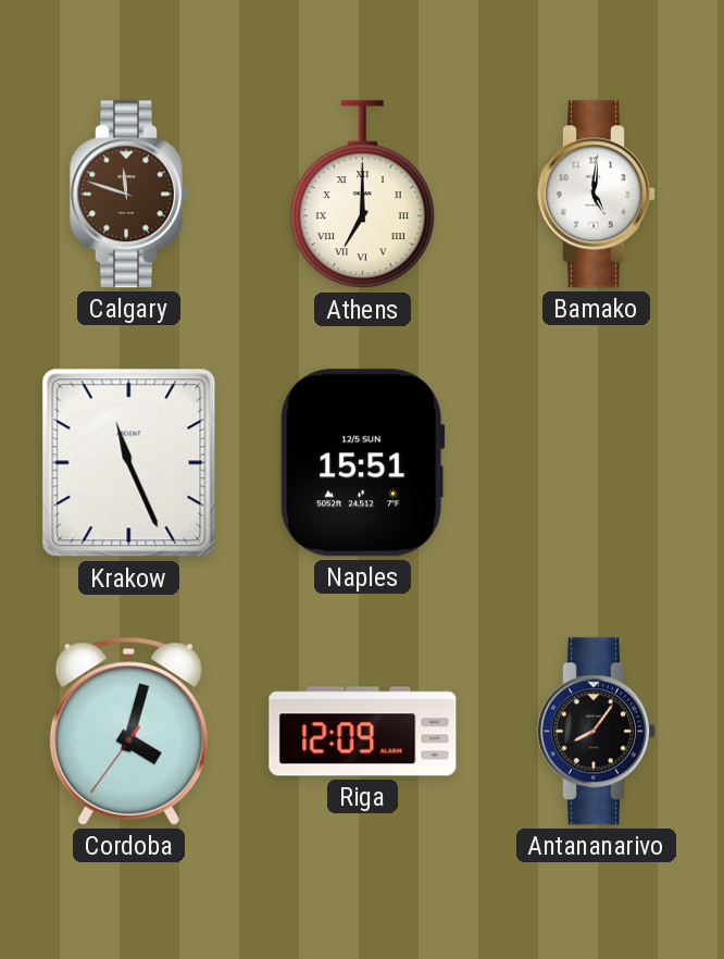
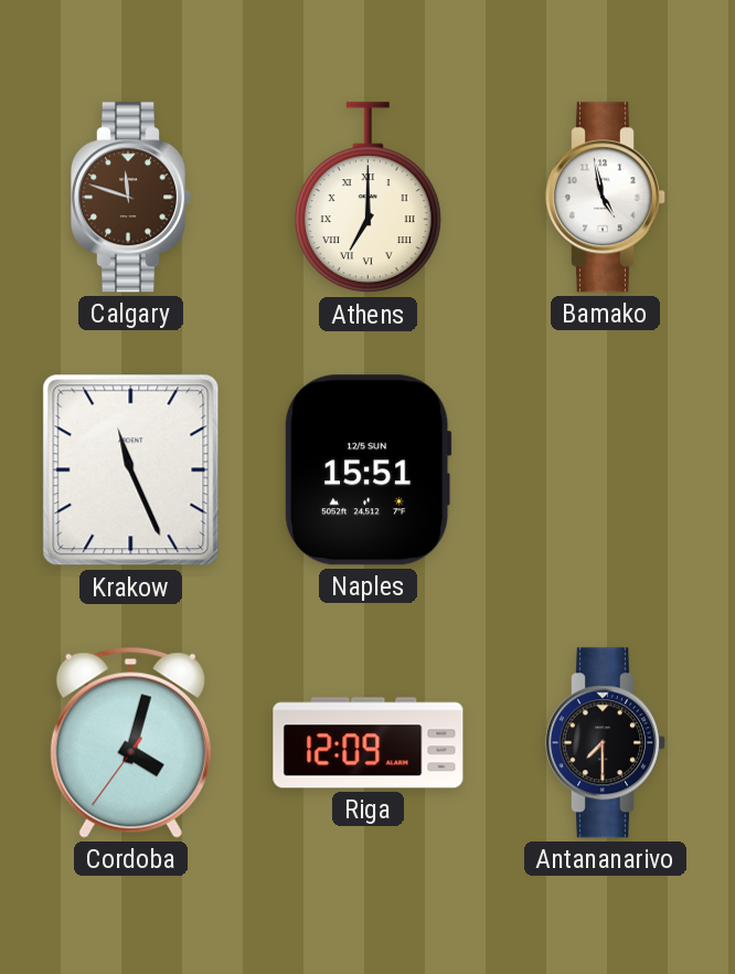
Bamako: 5:01 -> 4:58
Antananarivo: 8:06 -> 7:30
